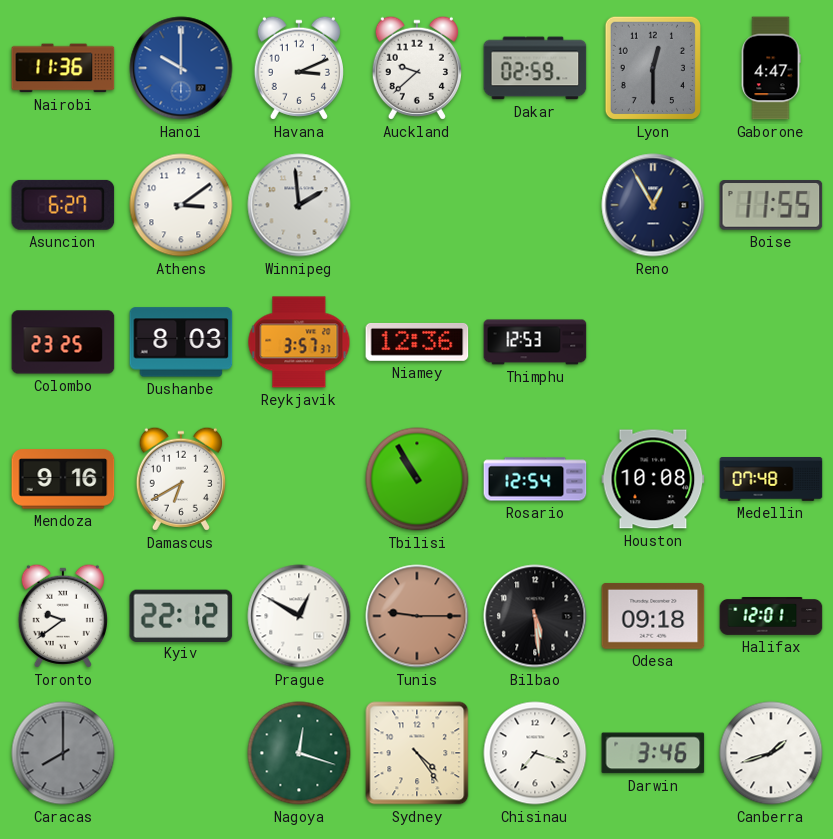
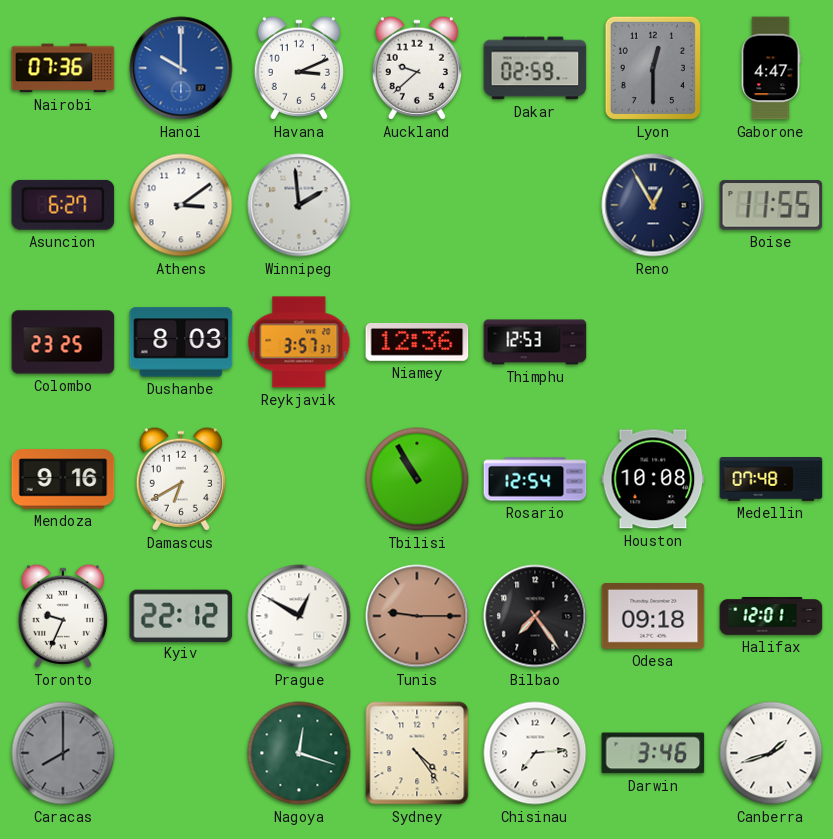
Nairobi: 11:36 -> 07:36
Toronto: 9:39 -> 9:34
Bilbao: 5:29 -> 7:24
Chisinau: 7:18 -> 7:14
